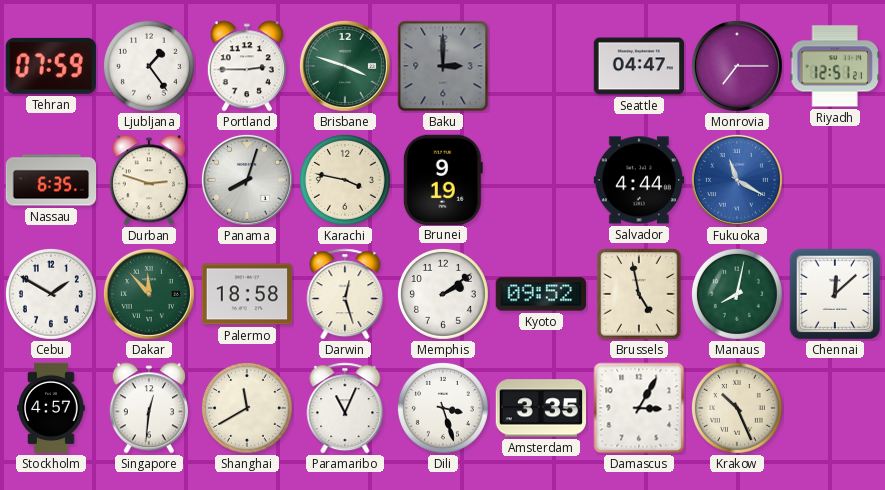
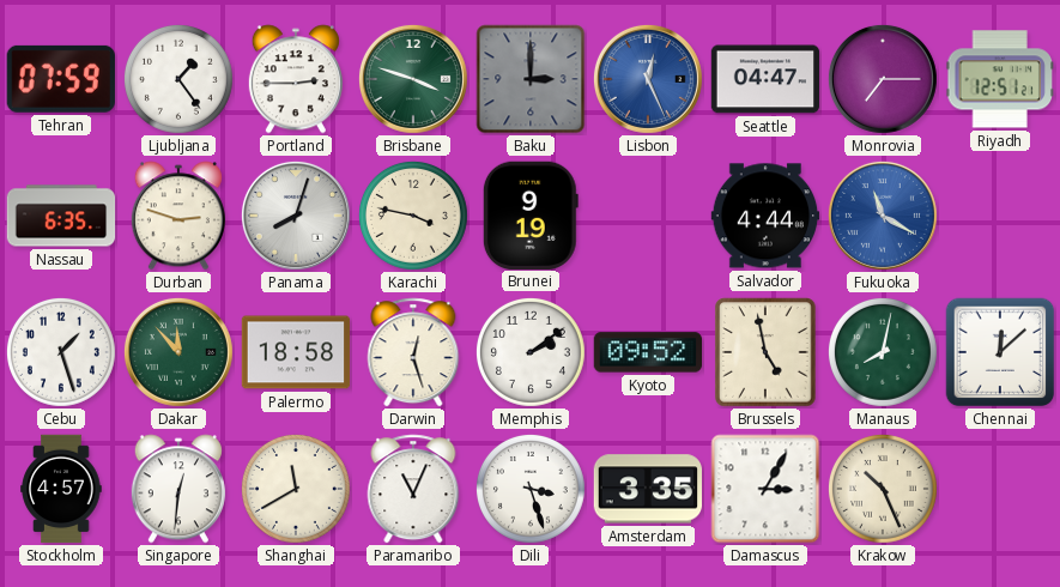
Lisbon: none -> 12:26
Cebu: 1:50 -> 1:27
